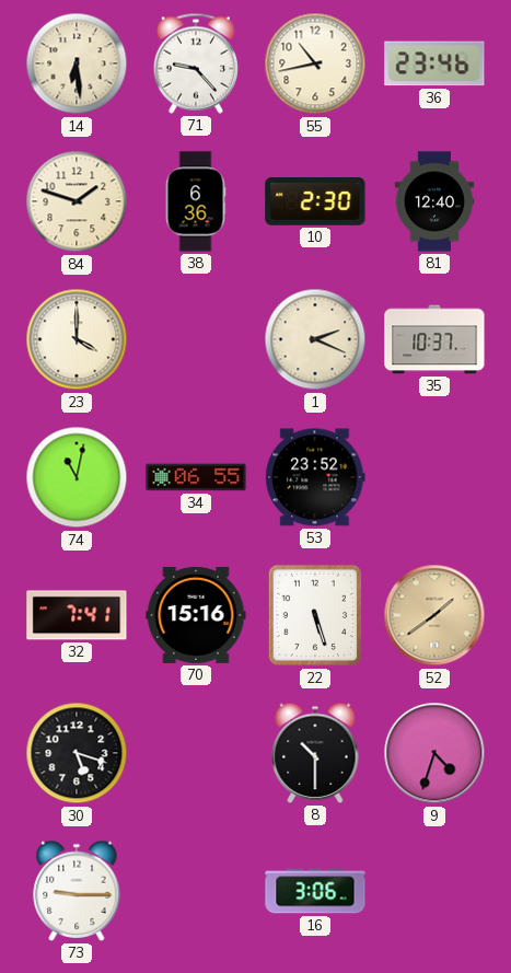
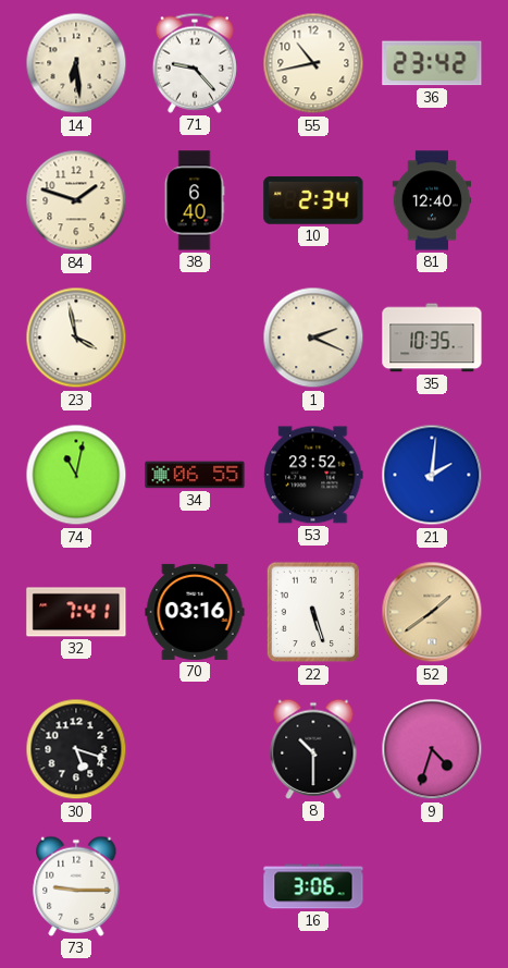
36: 23:46 -> 23:42
38: 6:36 -> 6:40
10: 2:30 -> 2:34
23: 4:00 -> 3:58
35: 10:37 -> 10:35
21: none -> 2:01
70: 15:16 -> 03:16
